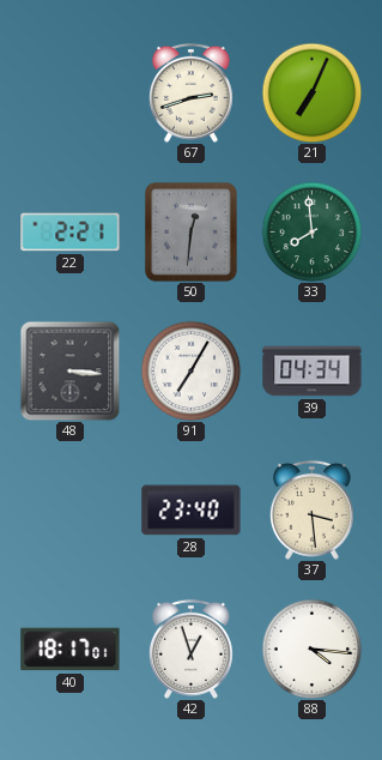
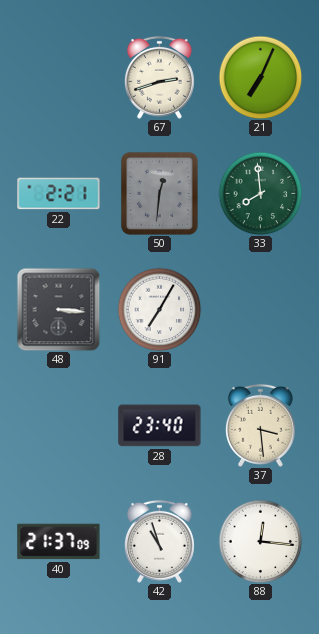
39: 04:34 -> none
40: 18:17 -> 21:37
42: 12:57 -> 10:57
88: 4:16 -> 12:16
